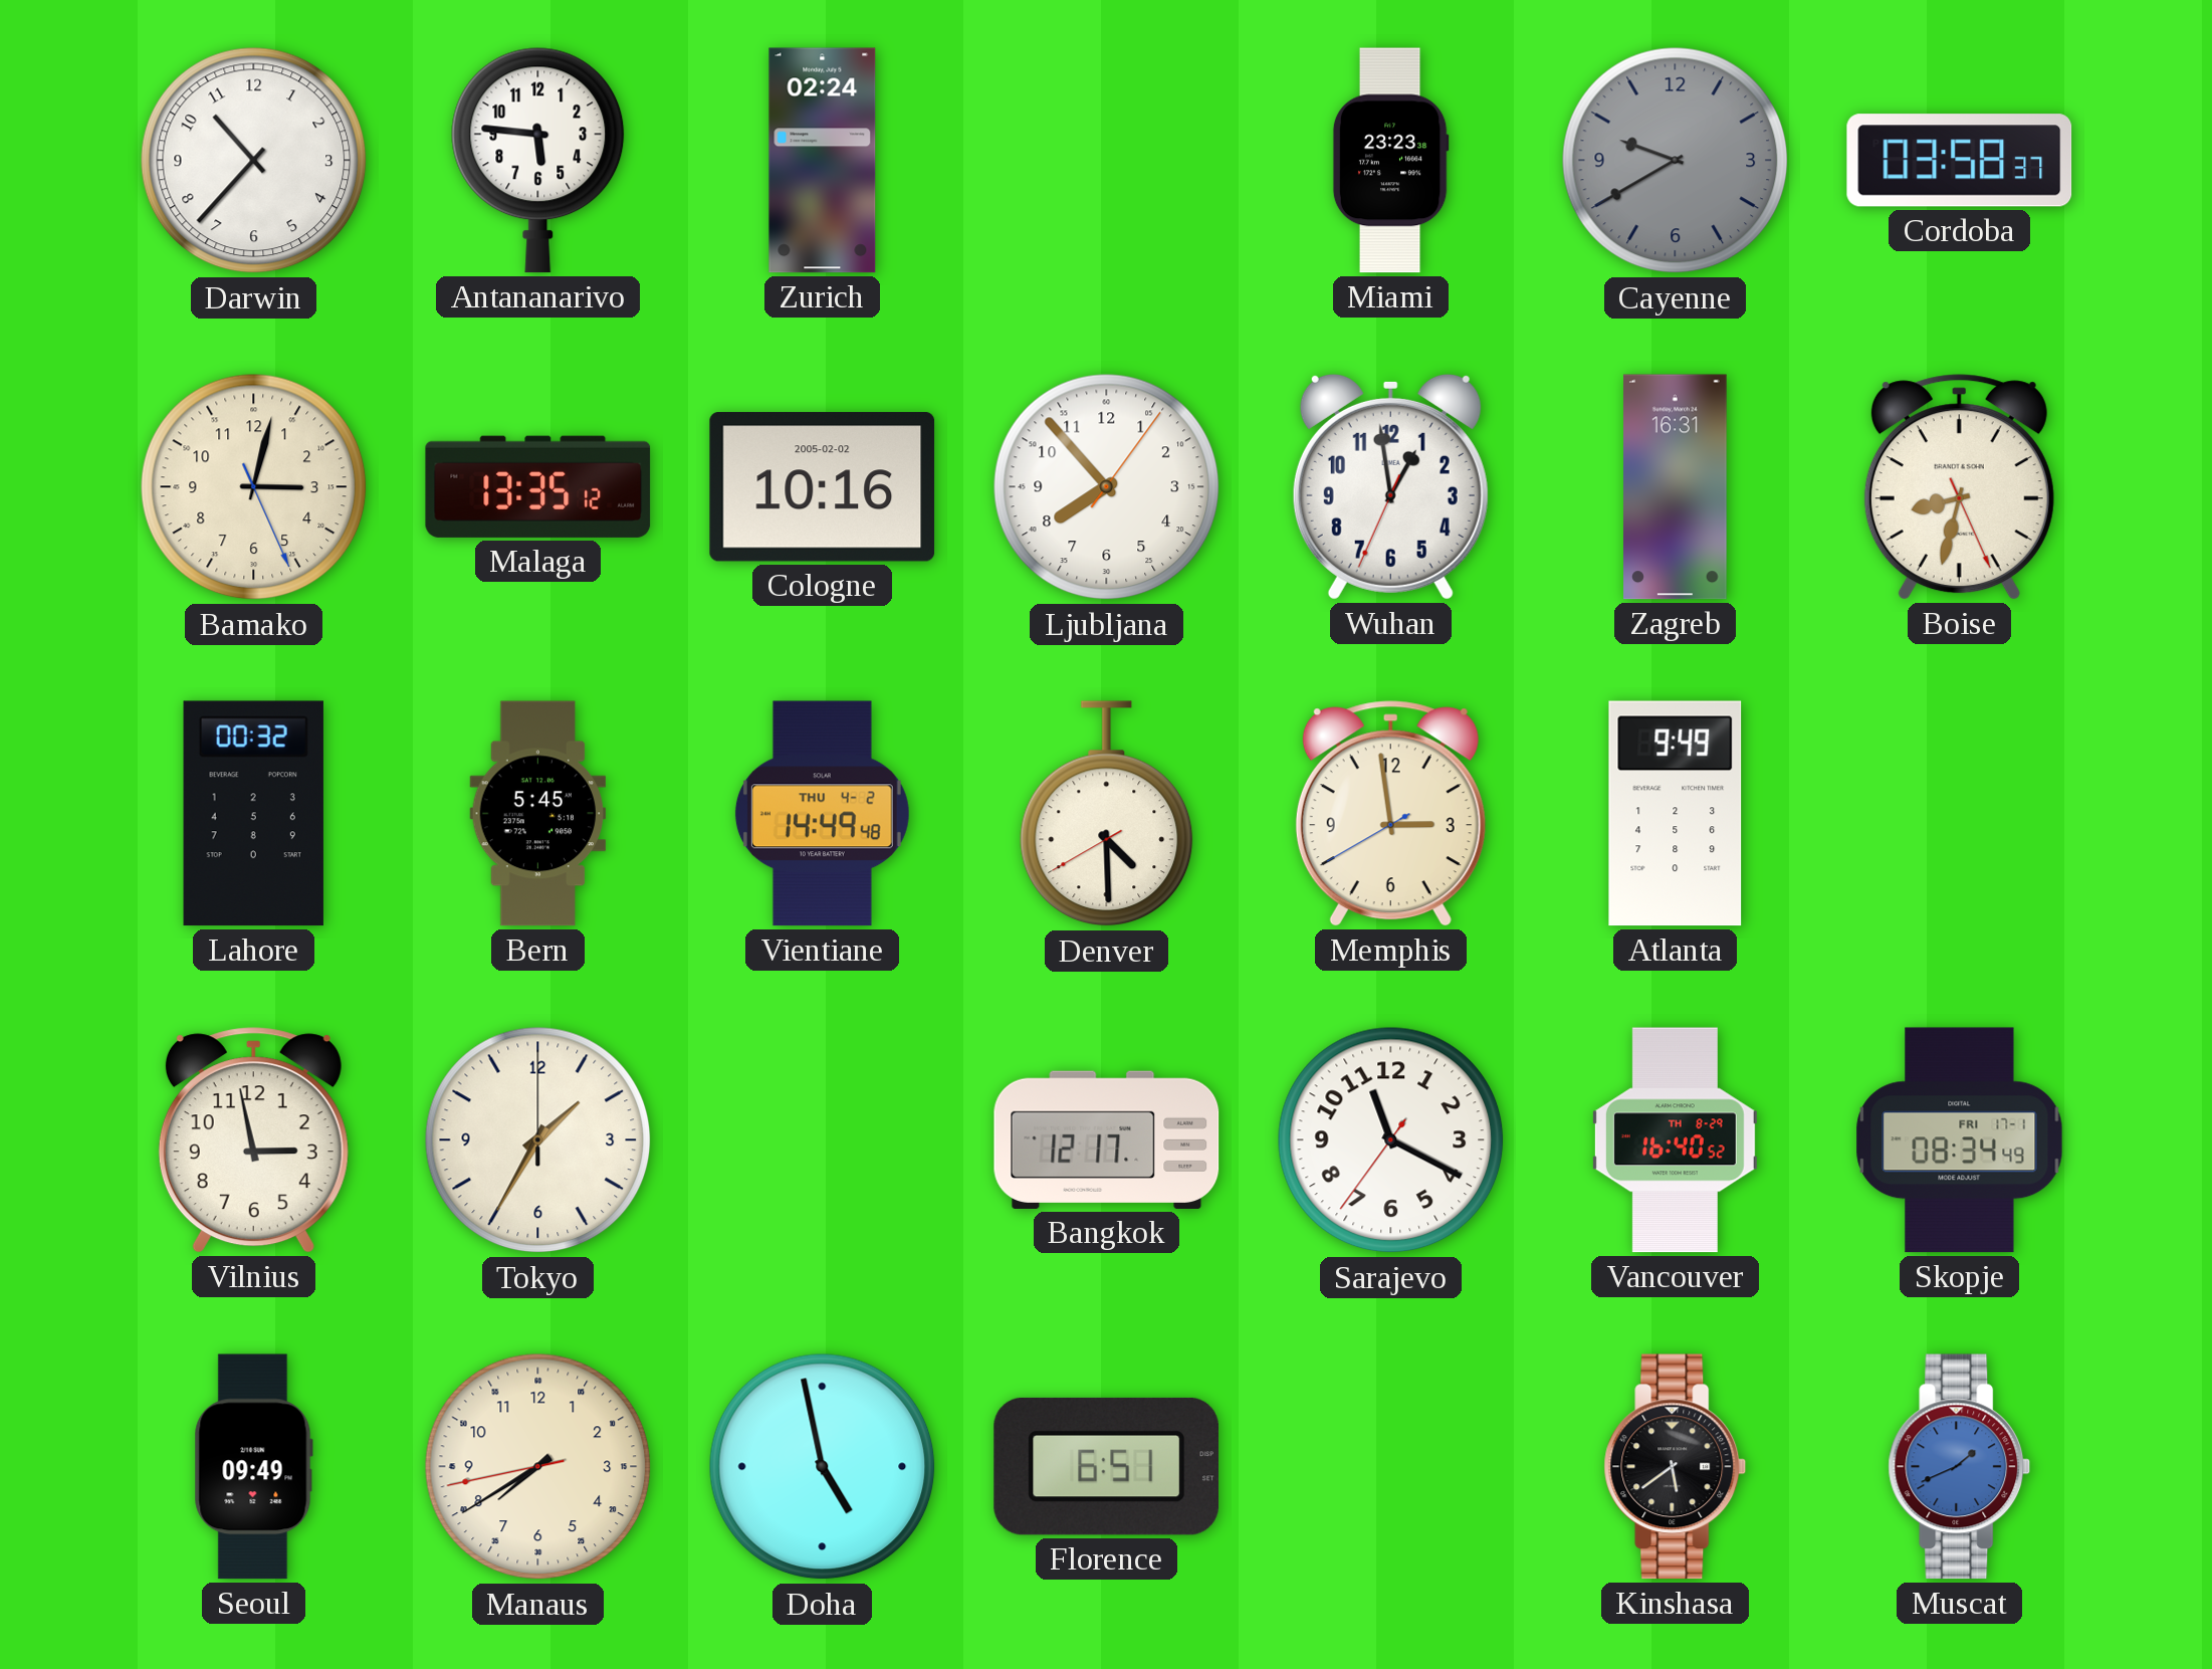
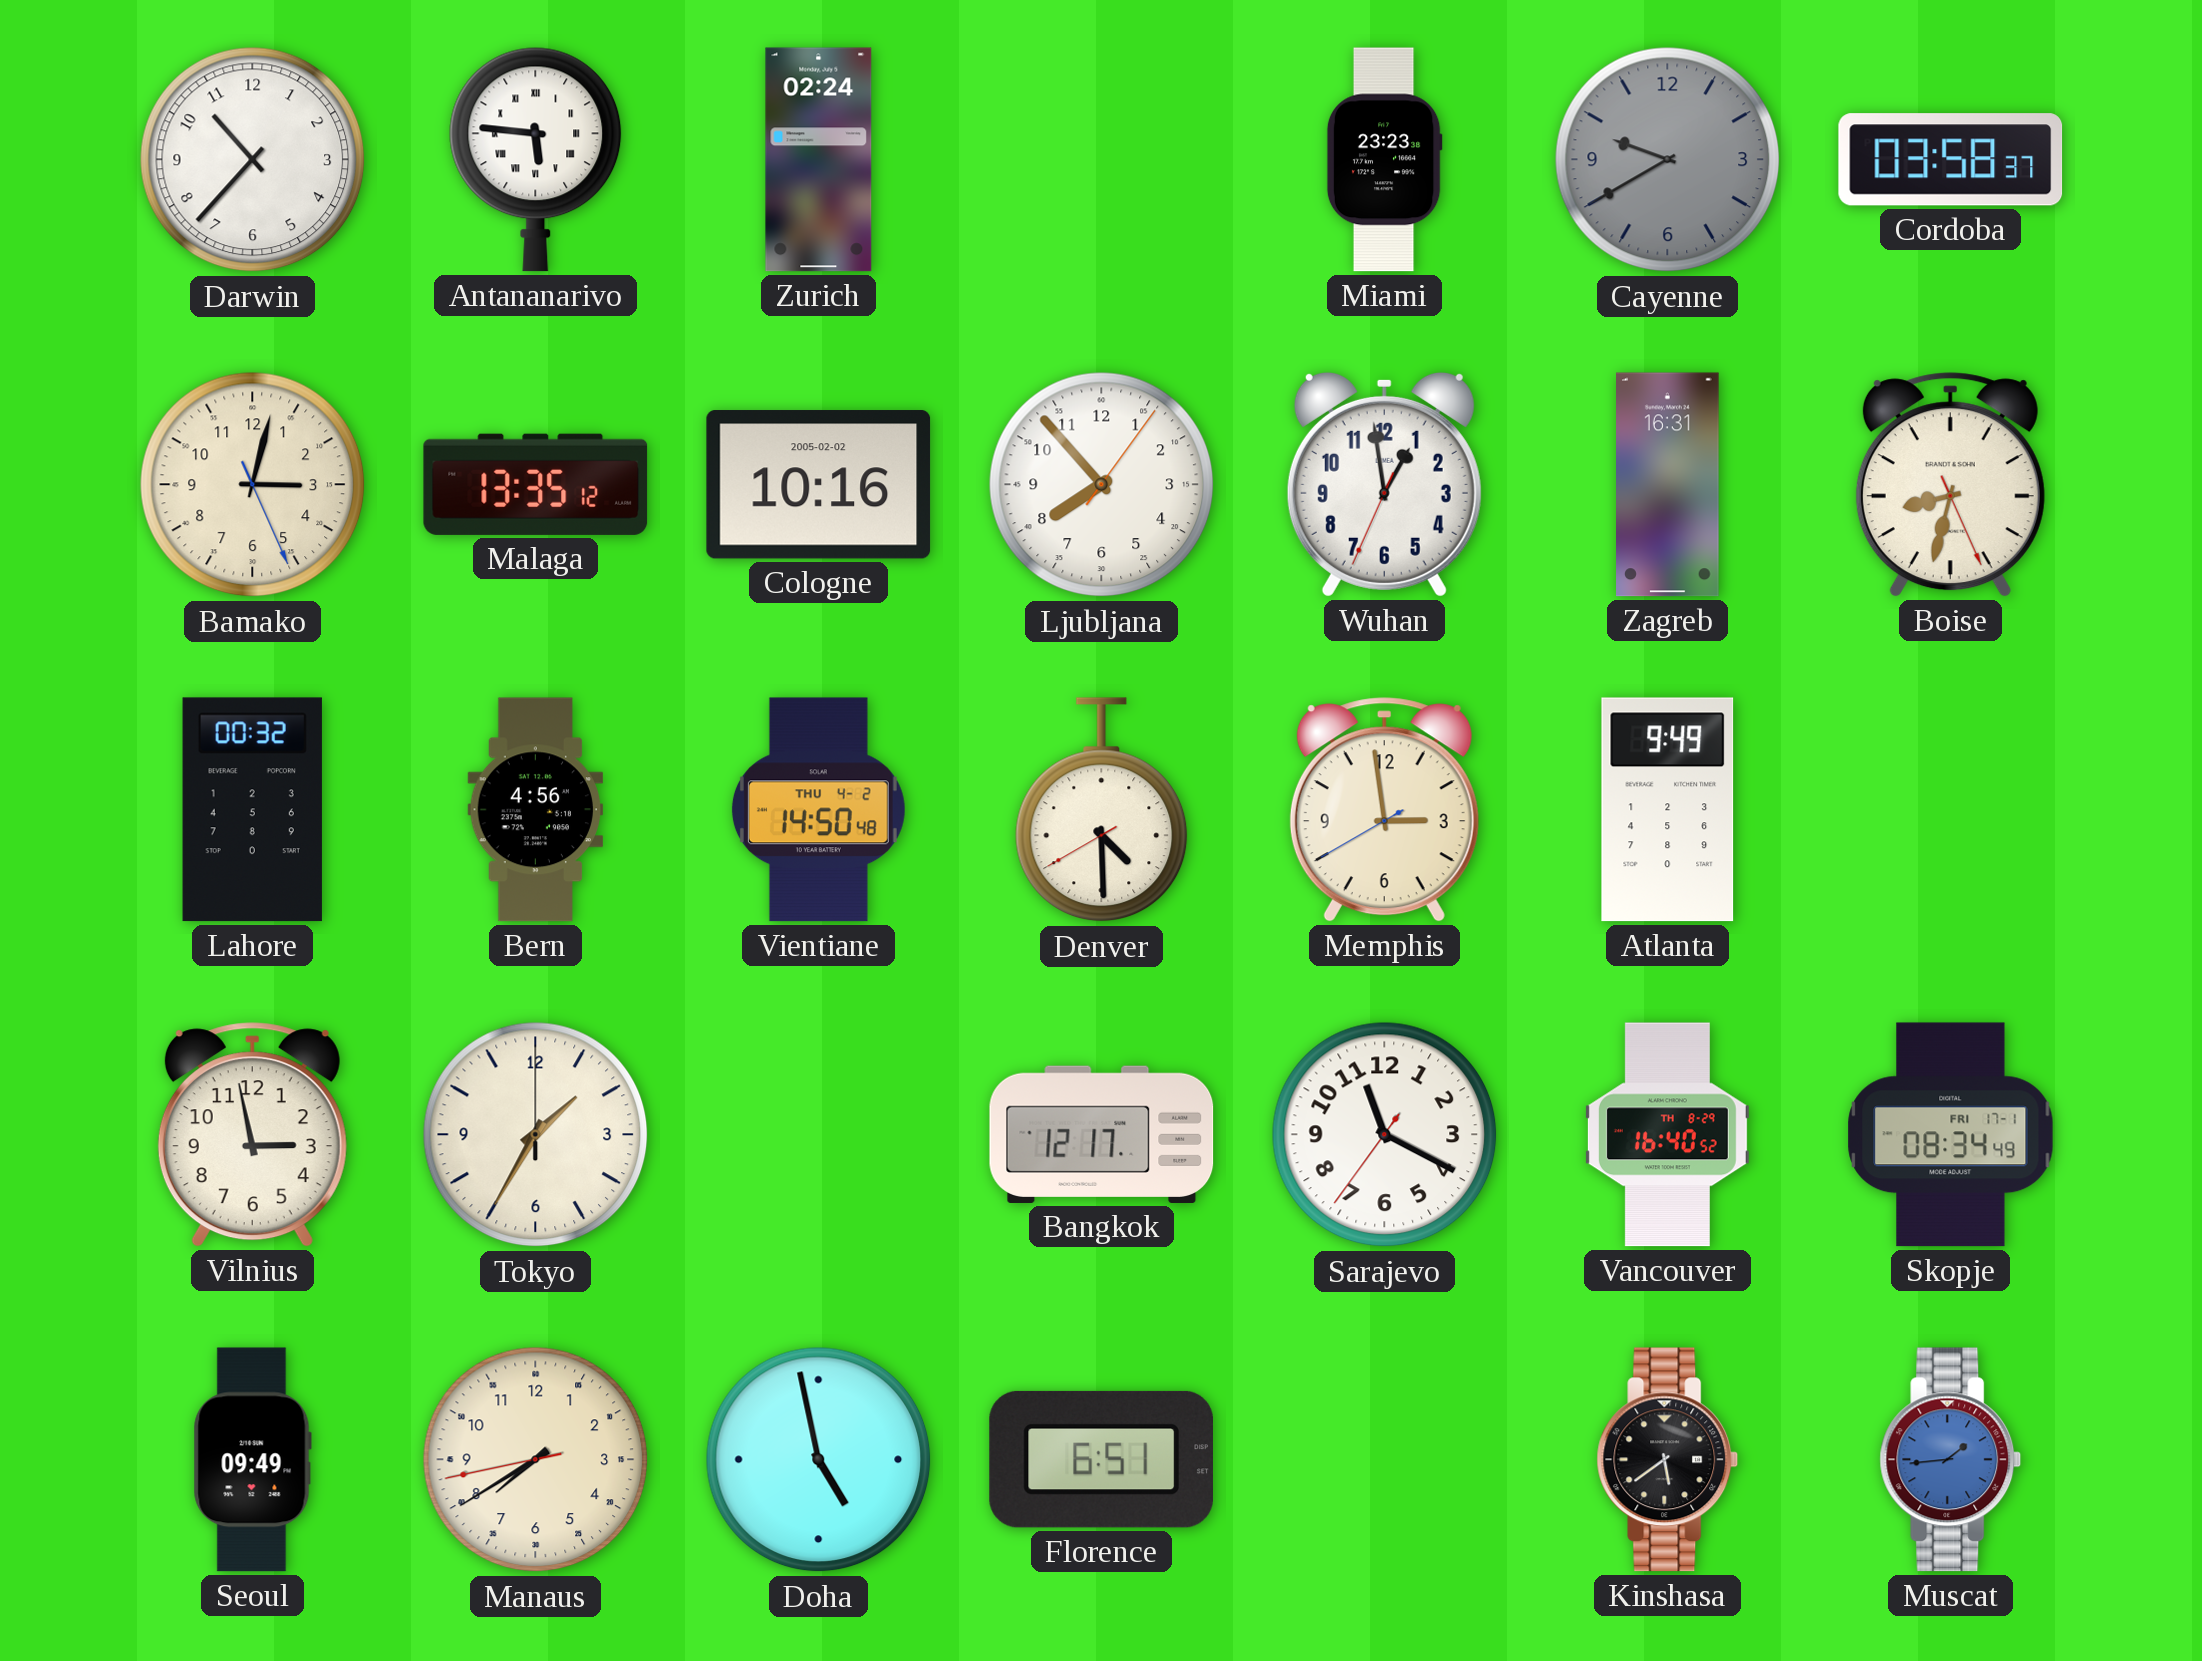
Antananarivo numerals: Arabic -> Roman
Bern: 5:45 -> 4:56
Vientiane: 14:49 -> 14:50
Muscat: 1:41 -> 1:44
